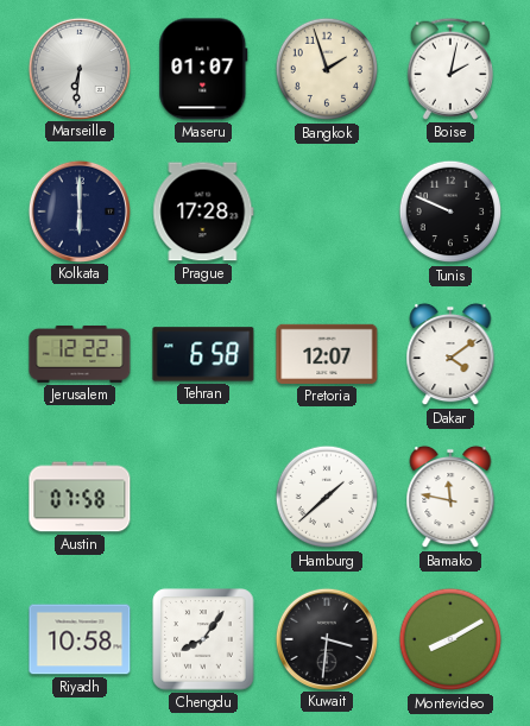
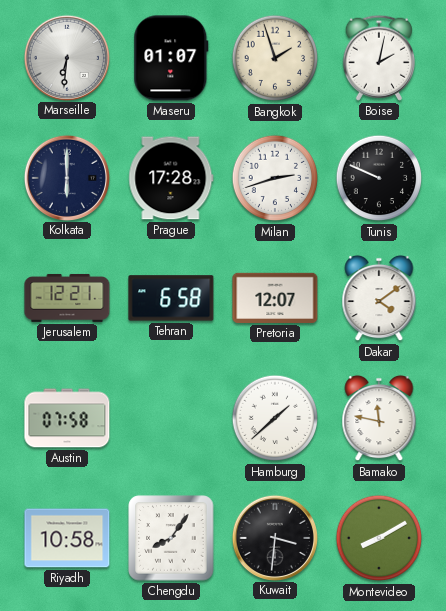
Milan: none -> 2:42
Jerusalem: 12:22 -> 12:21
